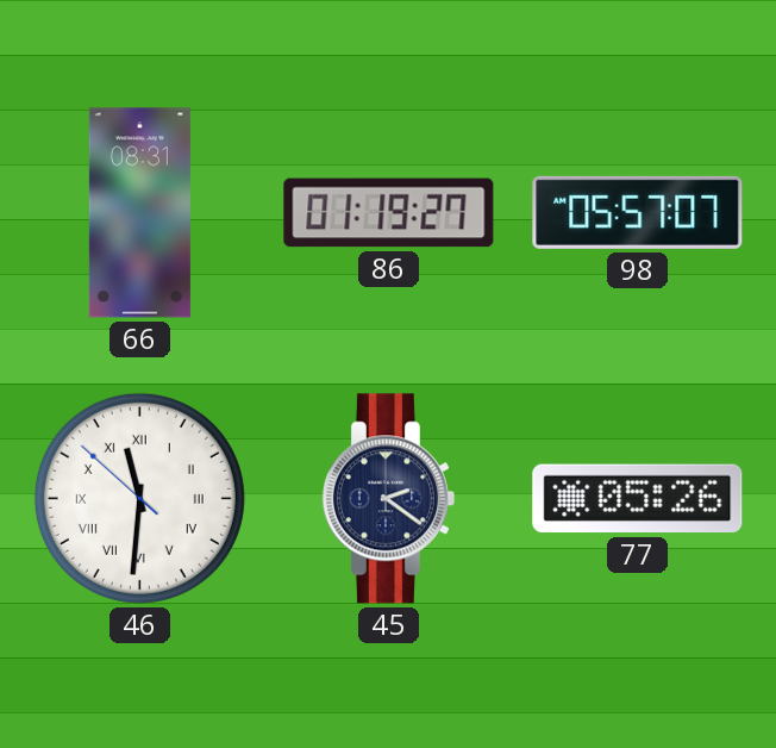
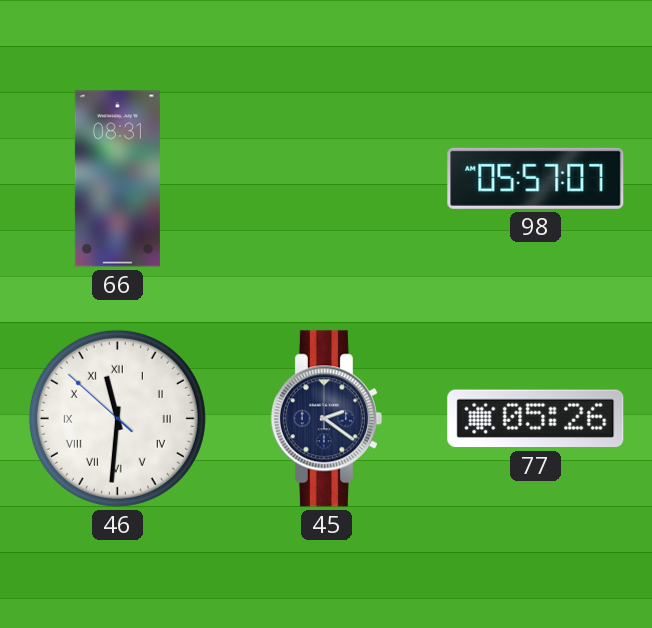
86: 01:19 -> none
